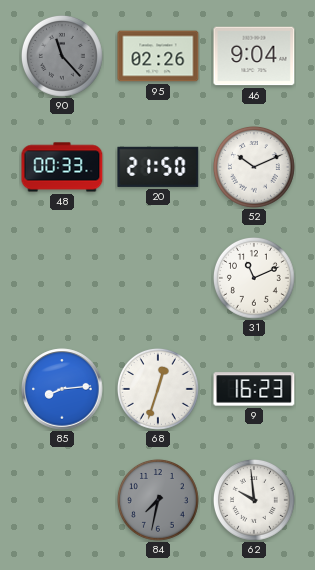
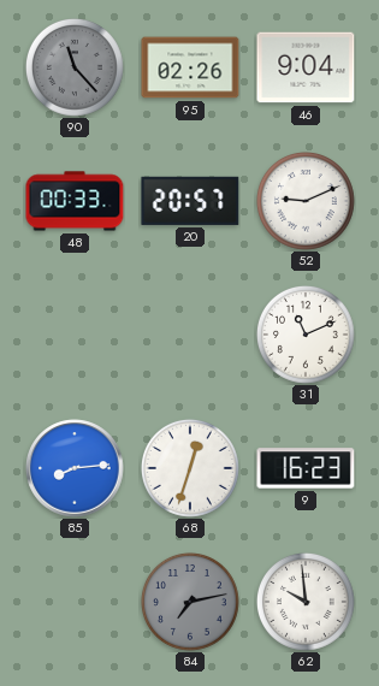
20: 21:50 -> 20:57
52: 10:11 -> 9:11
84: 7:32 -> 7:13
